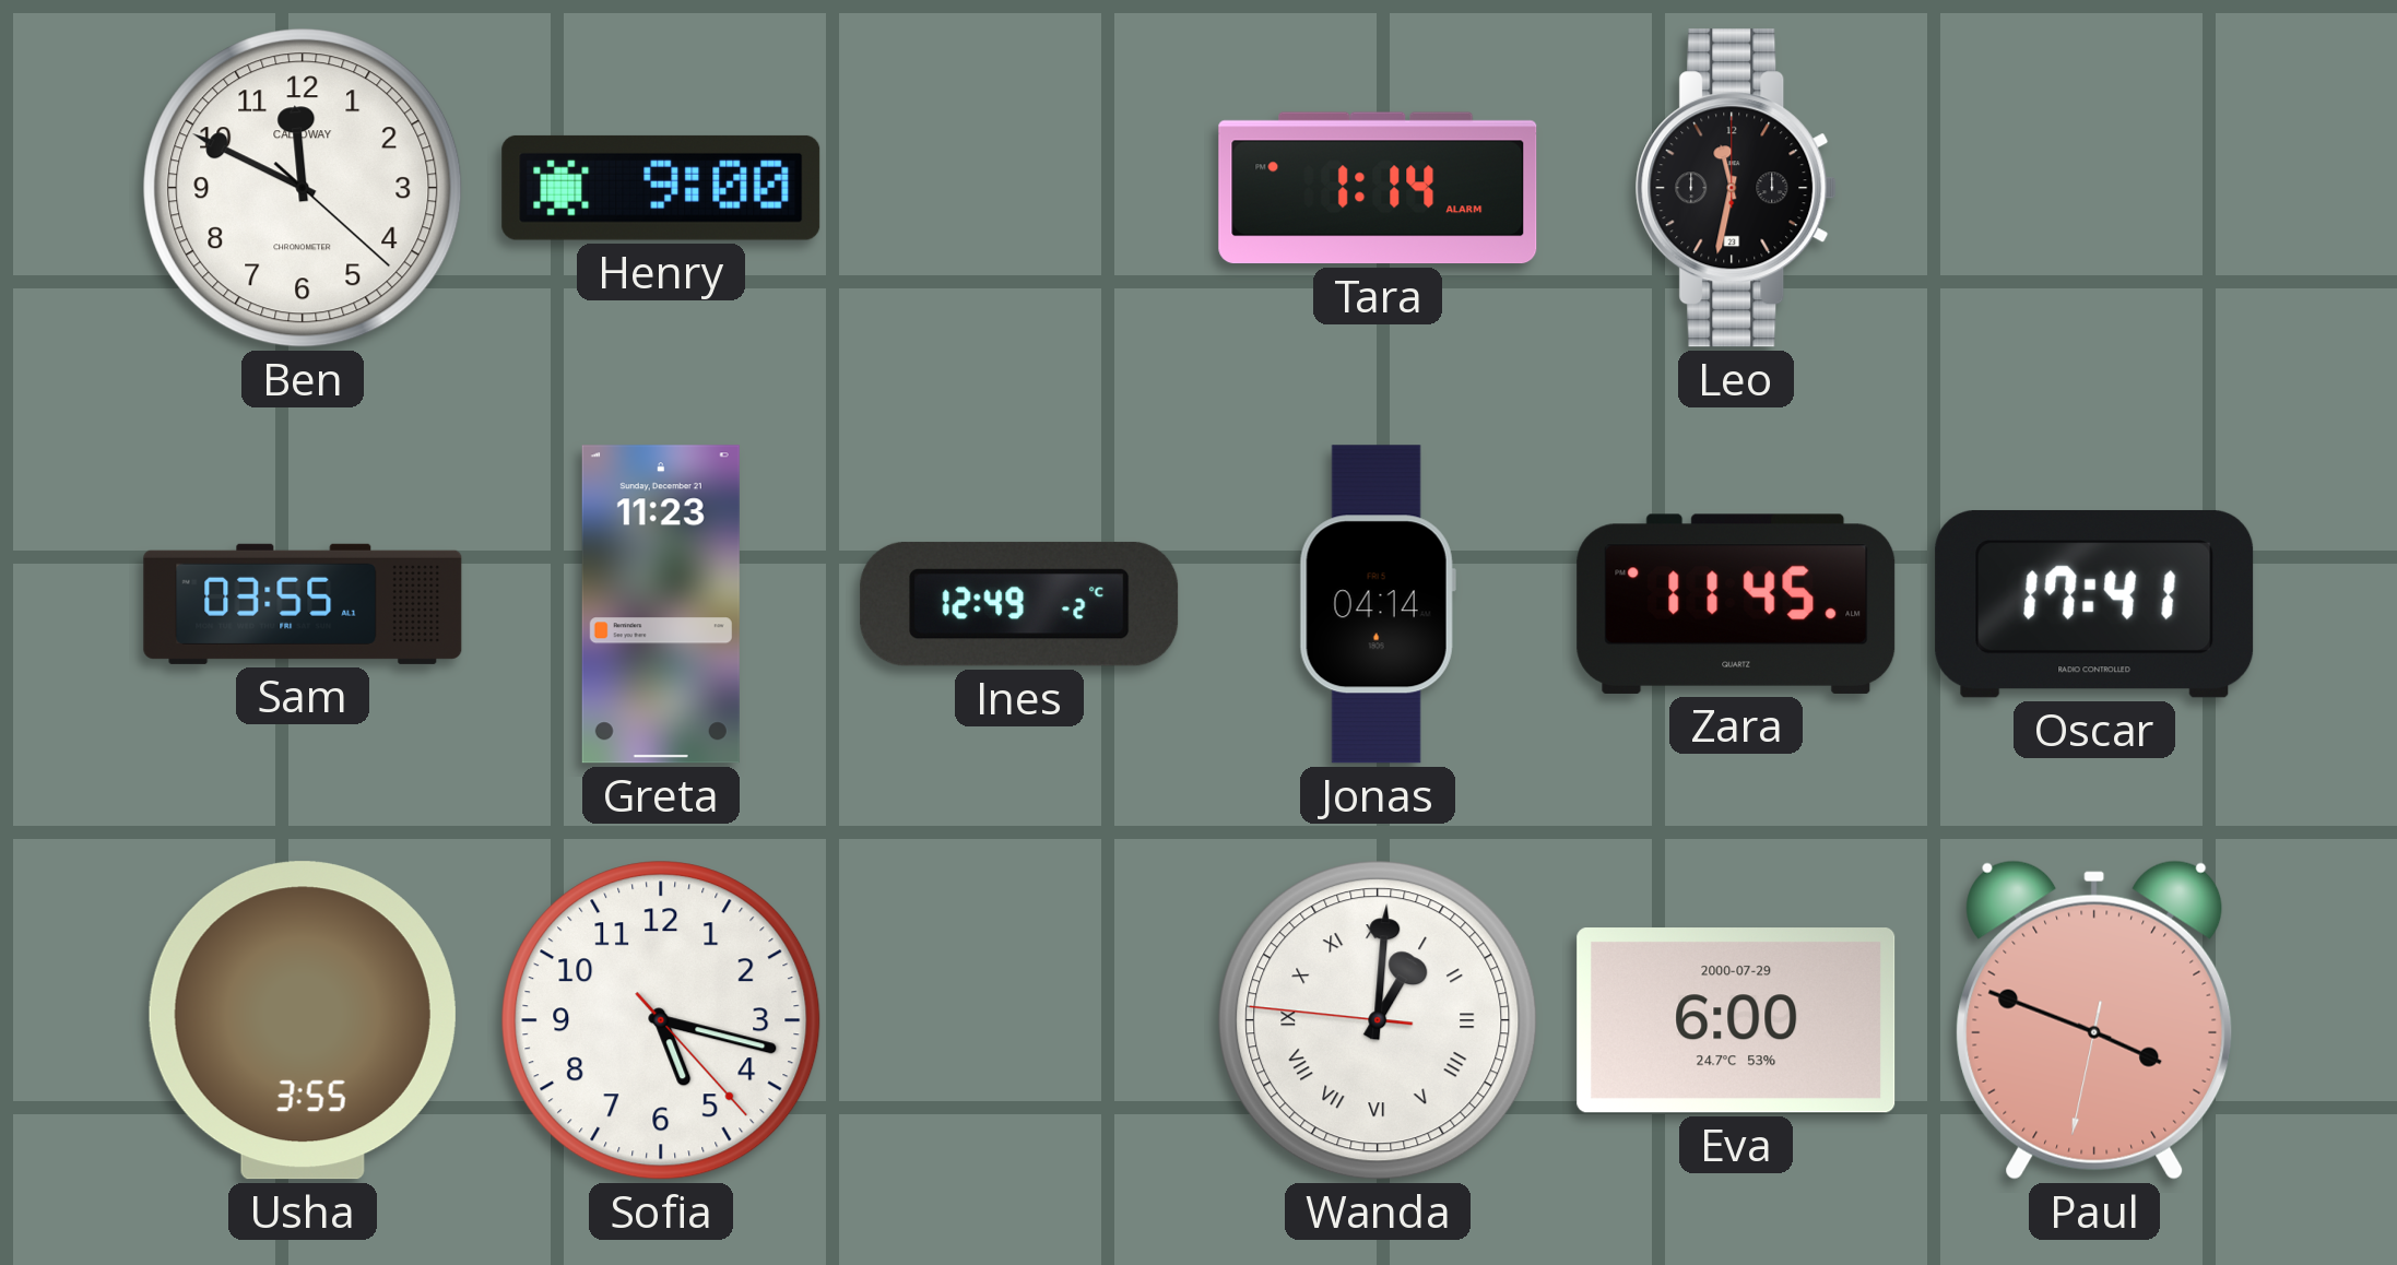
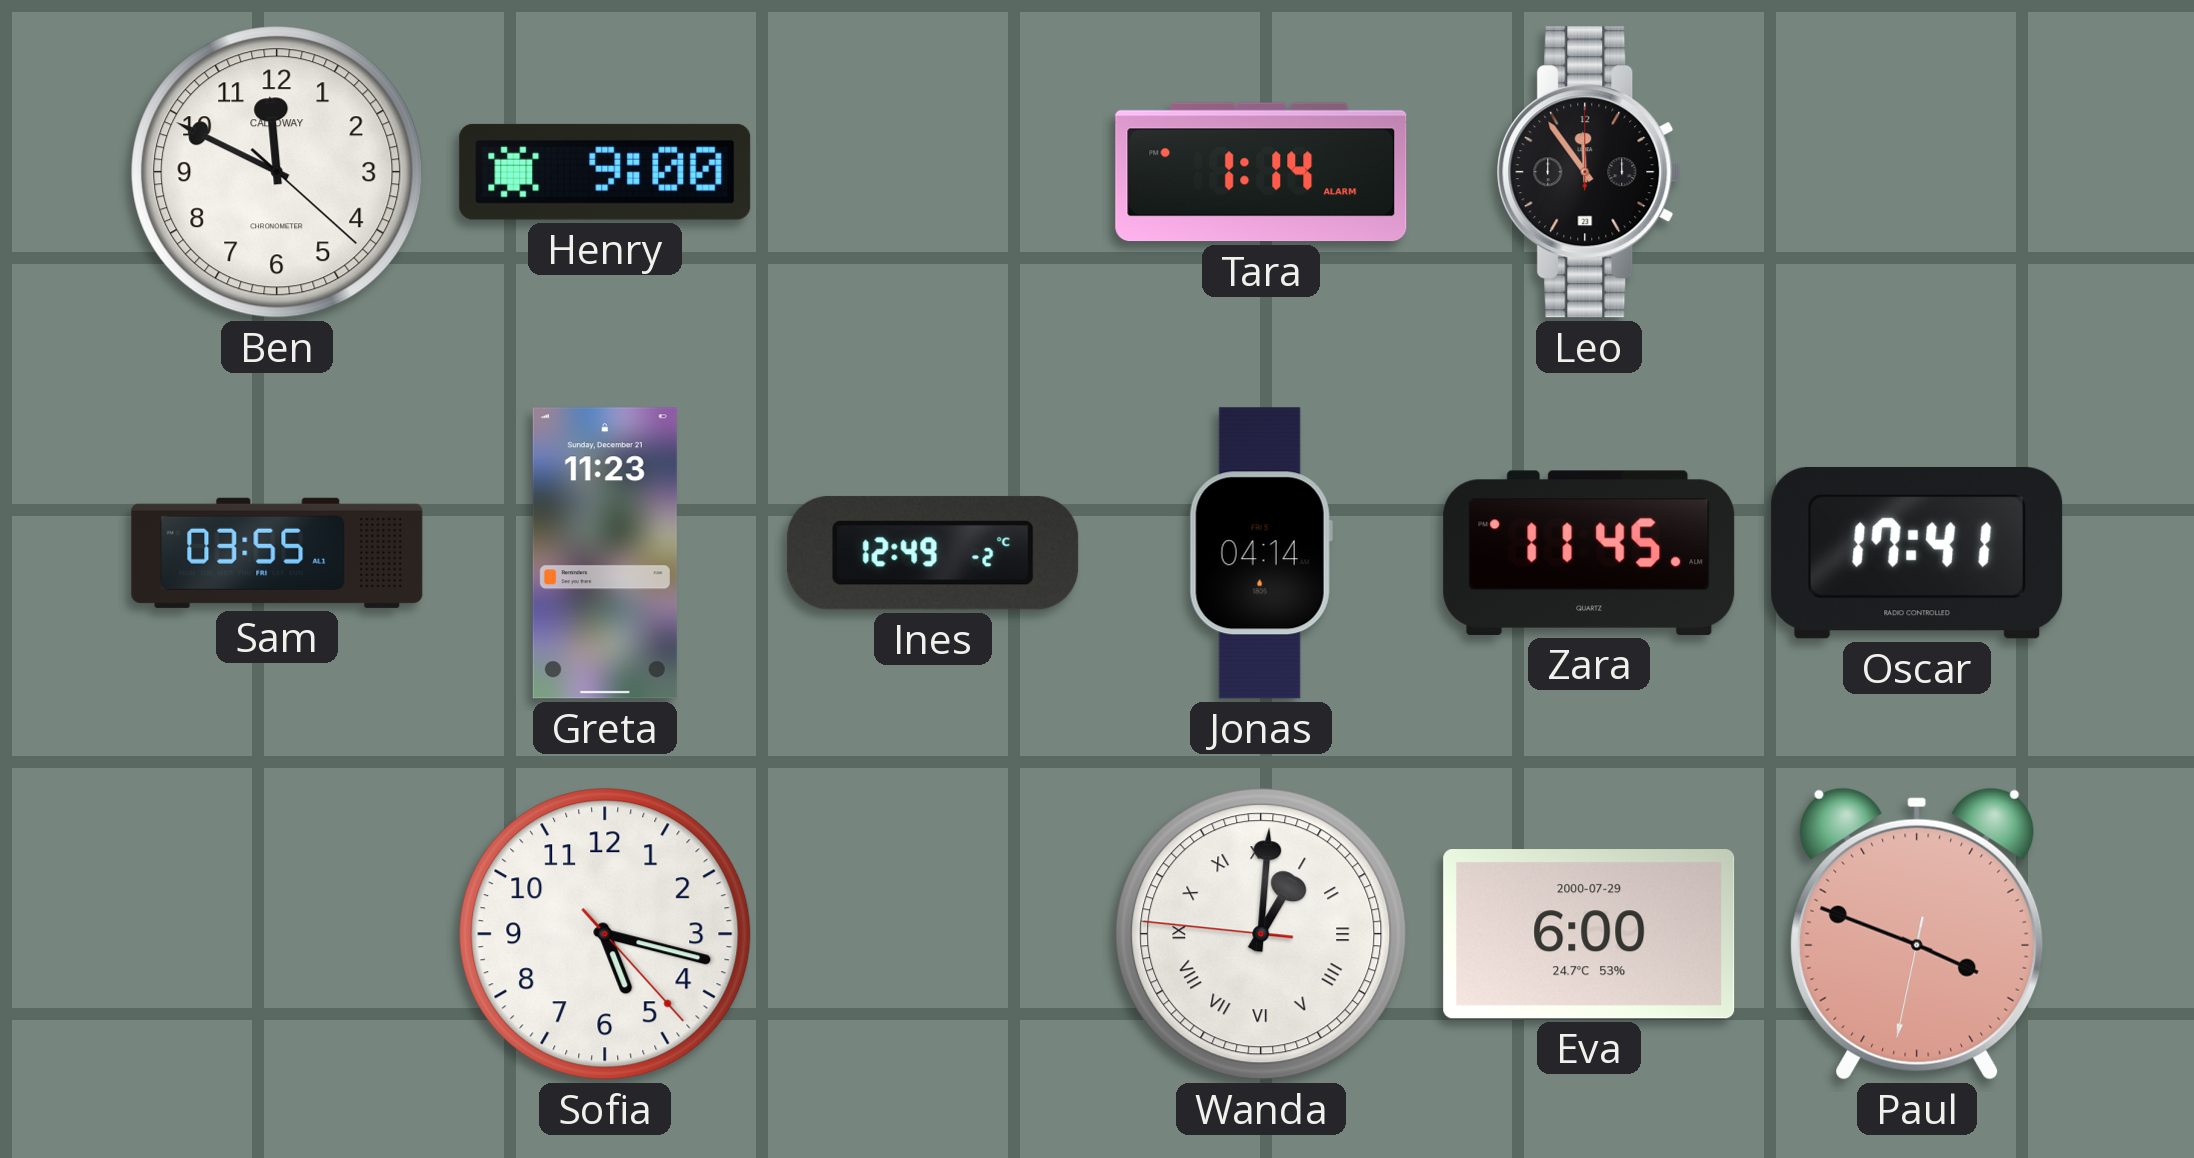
Leo: 11:32 -> 11:54
Usha: 3:55 -> none
